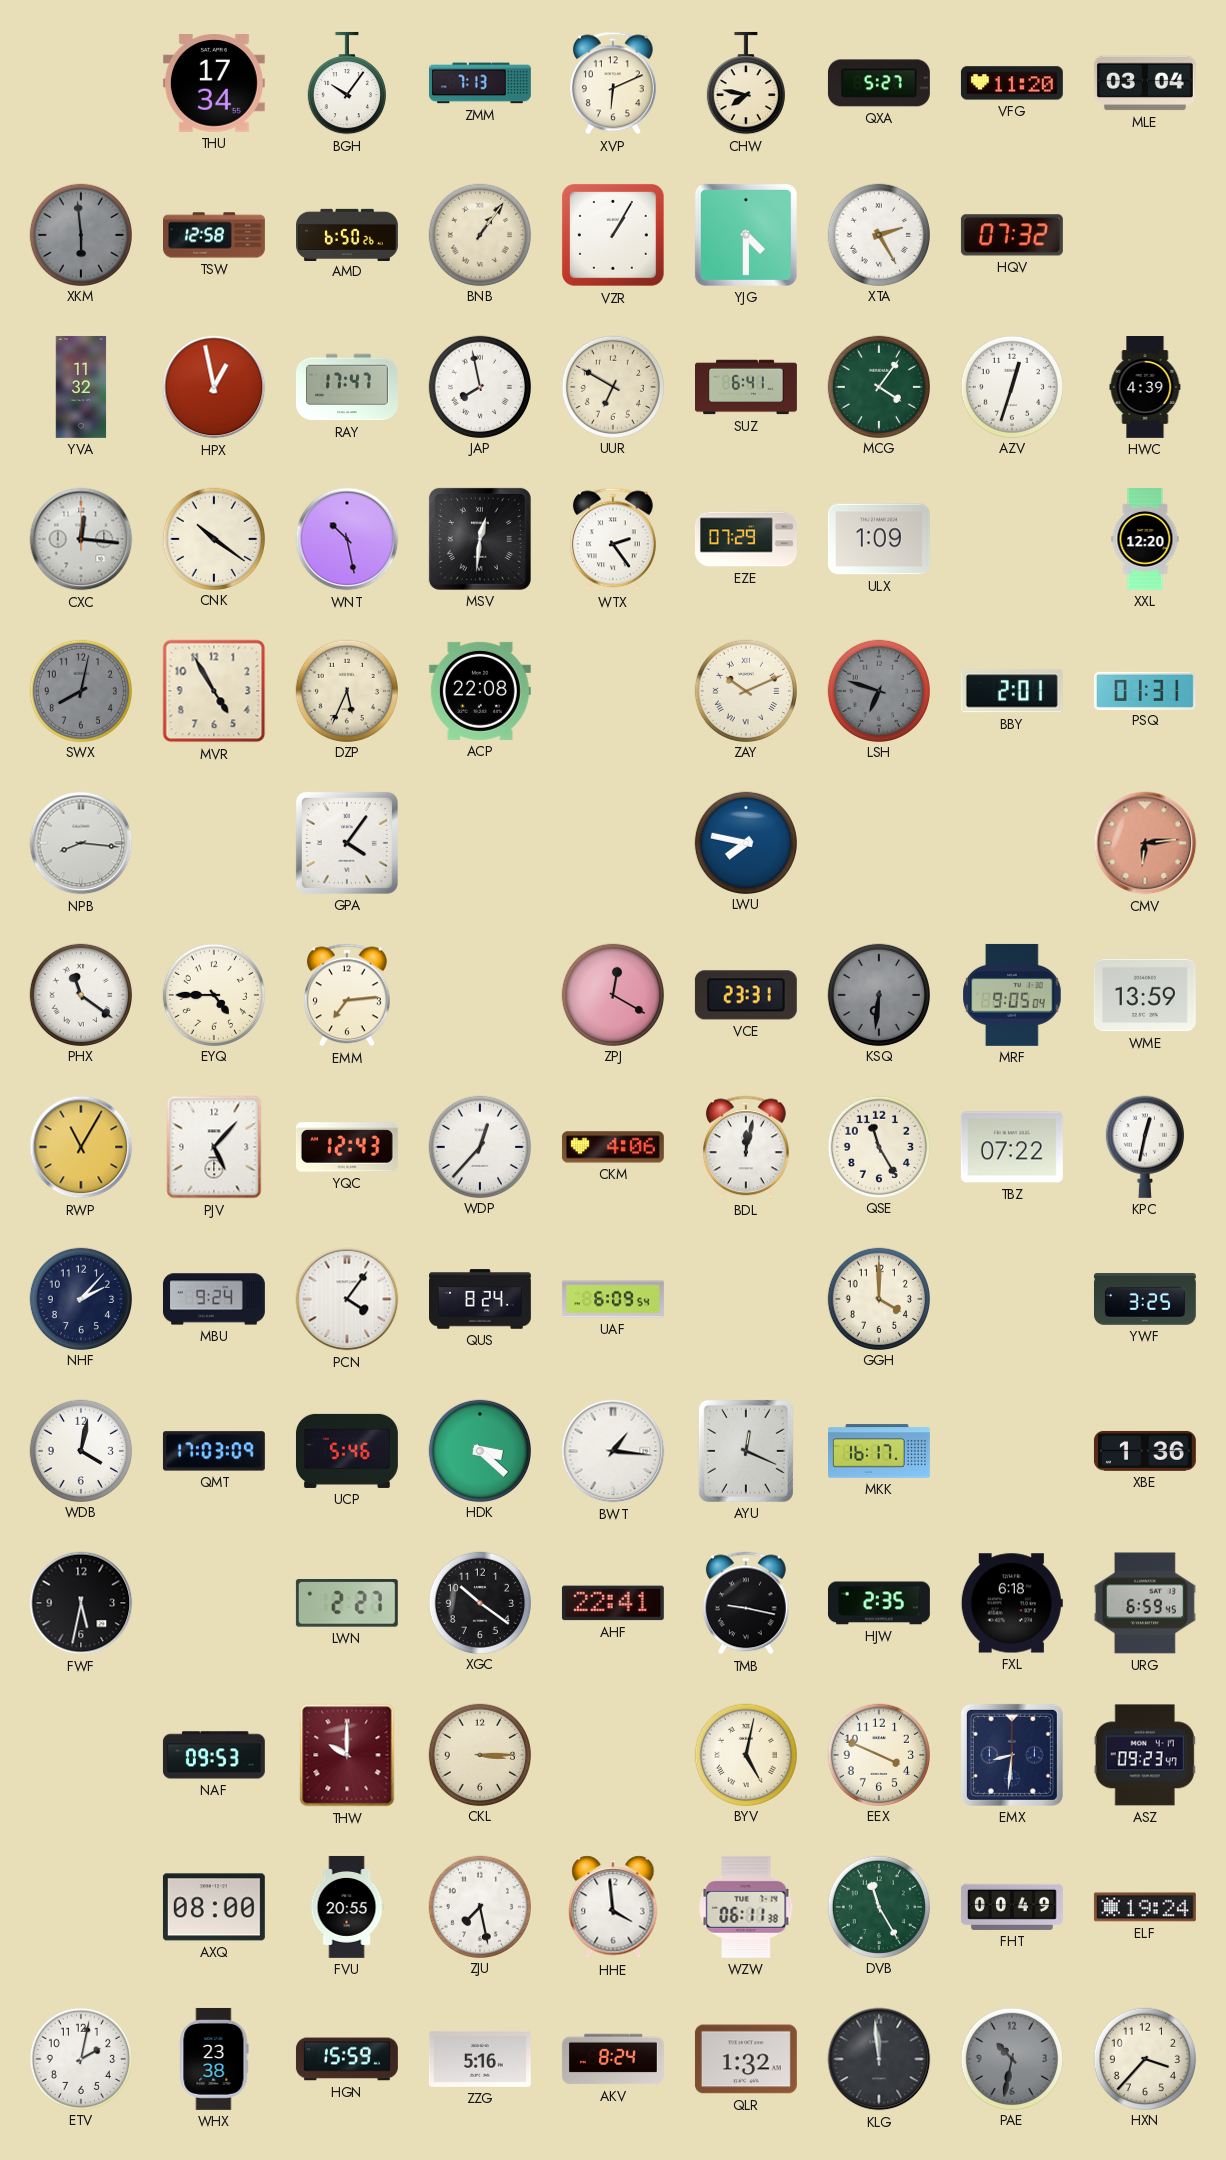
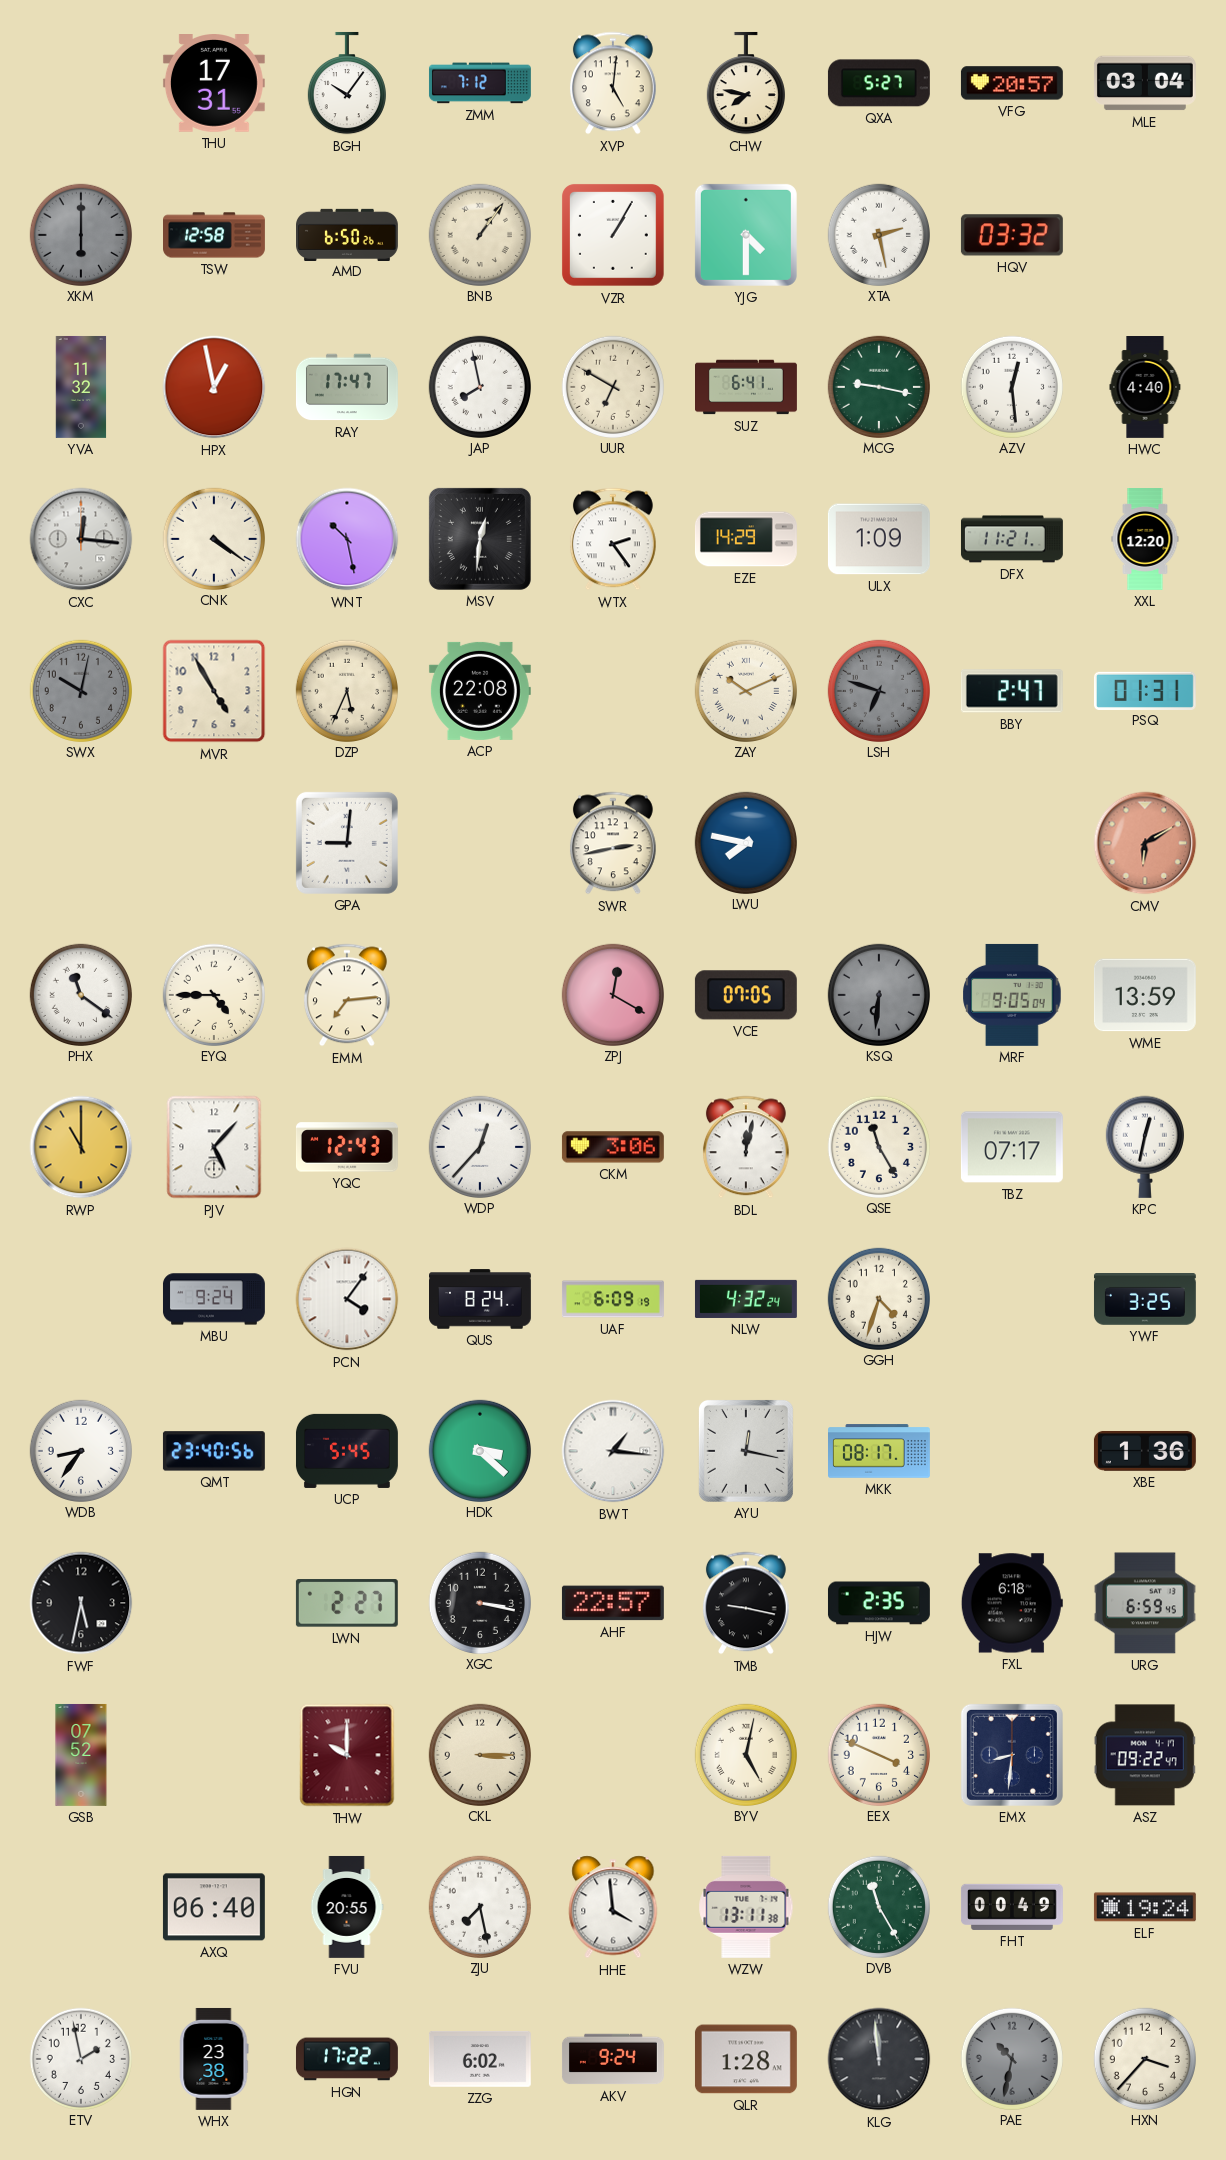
THU: 17:34 -> 17:31
ZMM: 7:13 -> 7:12
XVP: 6:11 -> 5:01
VFG: 11:20 -> 20:57
XKM: 5:59 -> 6:00
XTA: 2:25 -> 2:28
HQV: 07:32 -> 03:32
MCG: 4:06 -> 9:17
AZV: 12:33 -> 12:29
HWC: 4:39 -> 4:40
CNK: 10:21 -> 4:21
EZE: 07:29 -> 14:29
DFX: none -> 11:21
SWX: 8:02 -> 10:02
BBY: 2:01 -> 2:47
NPB: 8:16 -> none
GPA: 4:06 -> 9:01
SWR: none -> 2:43
CMV: 6:14 -> 6:10
VCE: 23:31 -> 07:05
RWP: 11:05 -> 11:00
CKM: 4:06 -> 3:06
TBZ: 07:22 -> 07:17
NHF: 2:07 -> none
UAF: 6:09:54 -> 6:09:19
NLW: none -> 4:32
GGH: 4:00 -> 4:33
WDB: 4:02 -> 8:36
QMT: 17:03 -> 23:40
UCP: 5:46 -> 5:45
AYU: 12:19 -> 12:17
MKK: 16:17 -> 08:17
XGC: 10:21 -> 3:17
AHF: 22:41 -> 22:57
GSB: none -> 07:52
NAF: 09:53 -> none
ASZ: 09:23 -> 09:22
AXQ: 08:00 -> 06:40
WZW: 06:11 -> 13:11
ETV: 2:02 -> 1:58
HGN: 15:59 -> 17:22
ZZG: 5:16 -> 6:02
AKV: 8:24 -> 9:24
QLR: 1:32 -> 1:28
